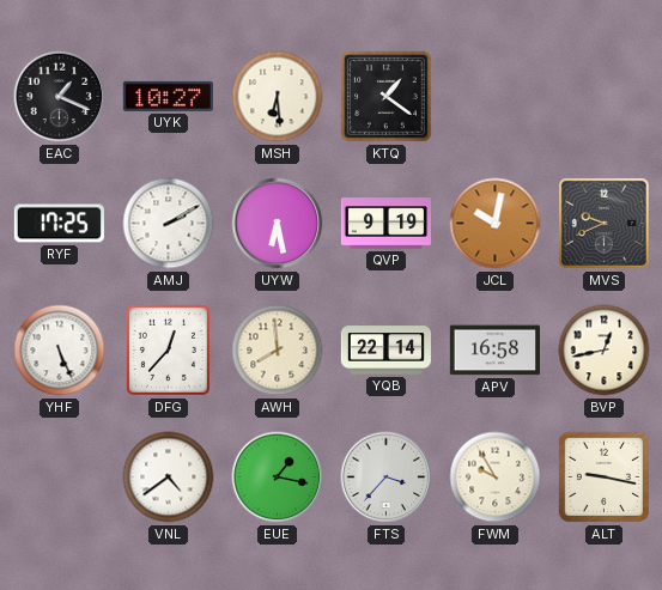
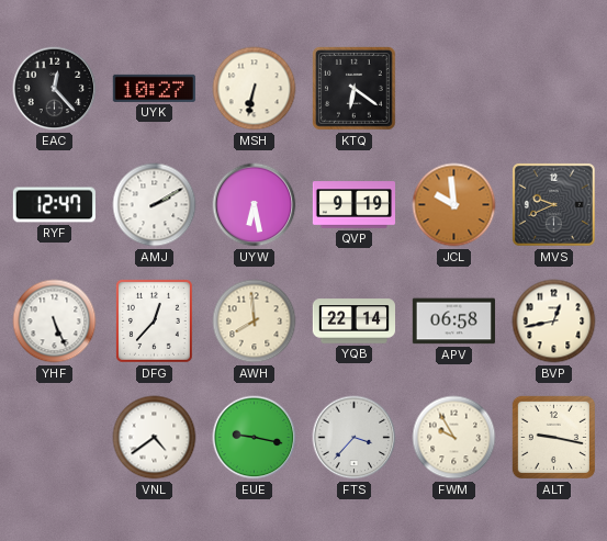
EAC: 1:19 -> 12:23
MSH: 6:29 -> 6:32
KTQ: 1:21 -> 6:21
RYF: 17:25 -> 12:47
JCL: 10:02 -> 9:59
APV: 16:58 -> 06:58
EUE: 1:17 -> 9:17
